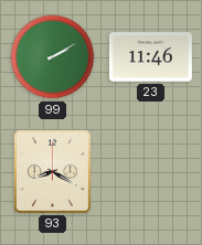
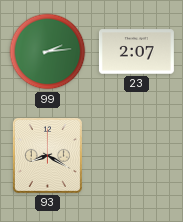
99: 2:10 -> 2:14
23: 11:46 -> 2:07
